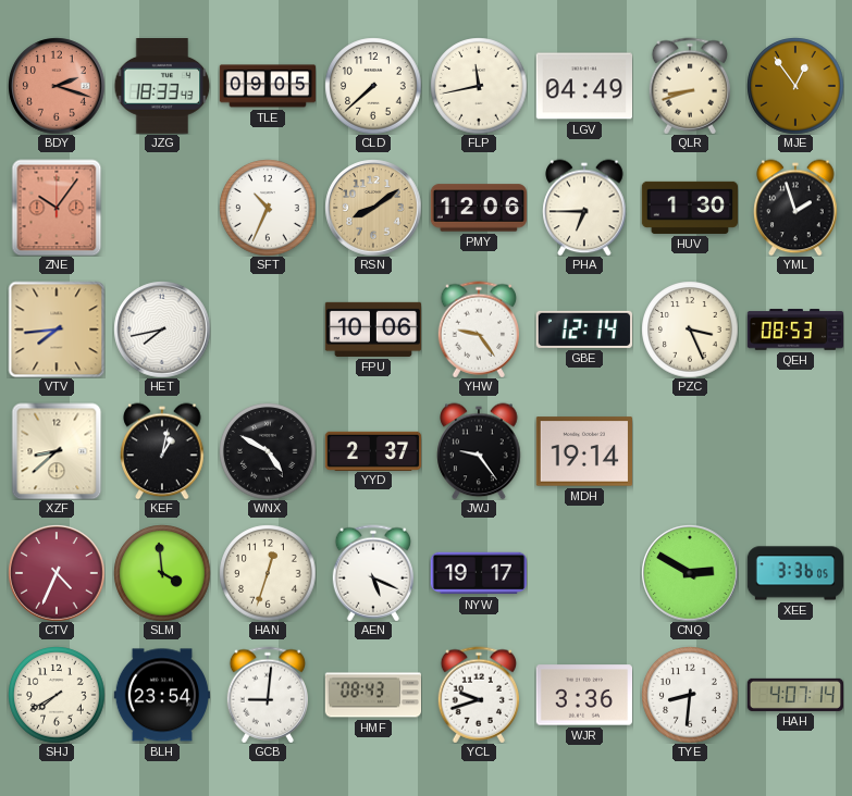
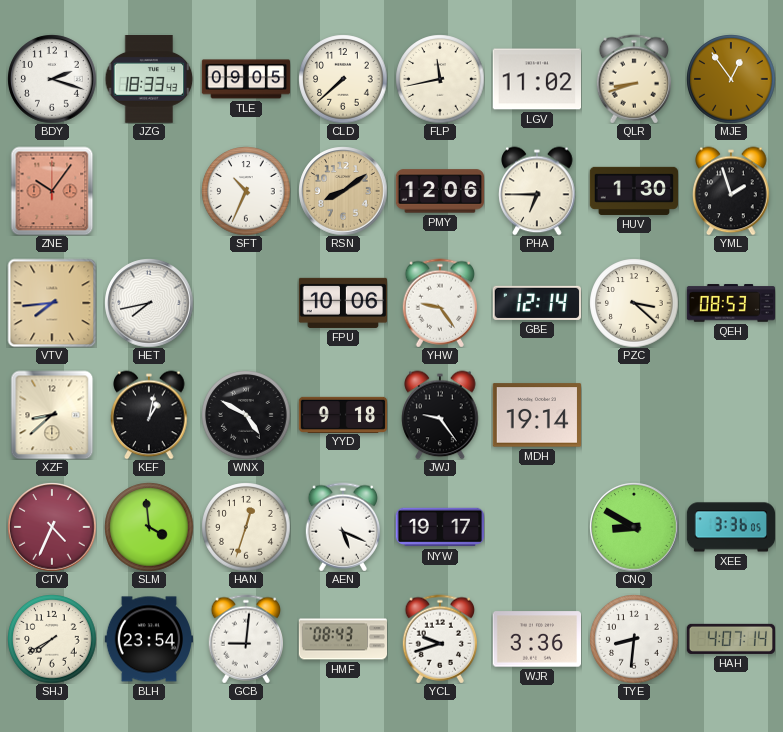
BDY dial: salmon -> white
LGV: 04:49 -> 11:02
PZC: 3:26 -> 3:22
YYD: 2:37 -> 9:18
CNQ: 2:50 -> 8:50
